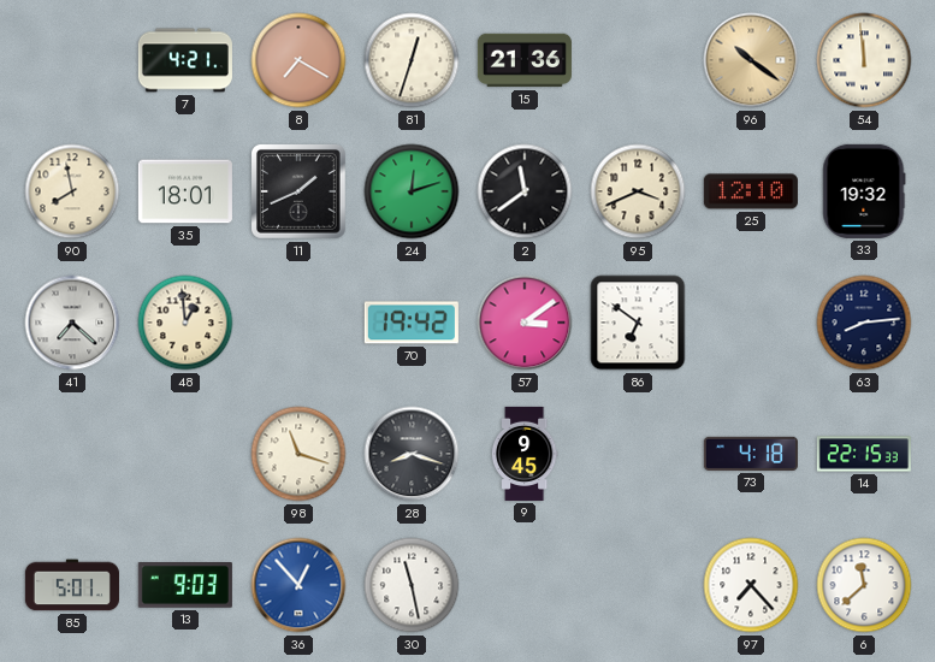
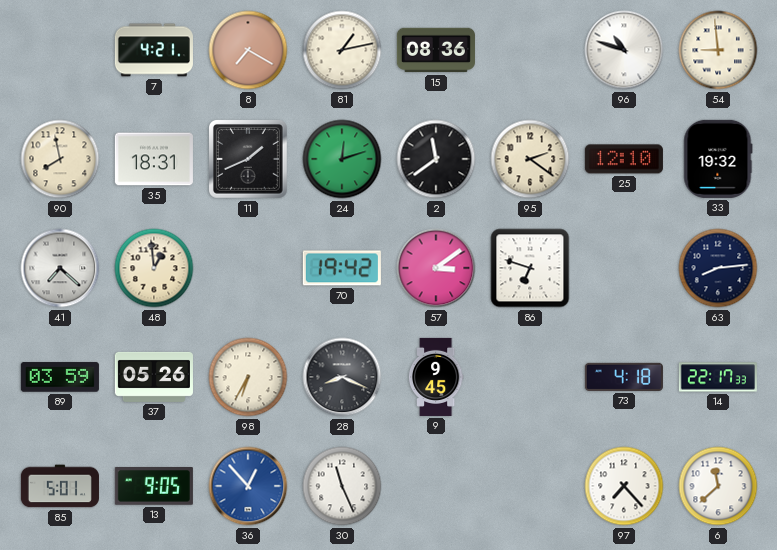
81: 12:33 -> 1:13
15: 21:36 -> 08:36
96: 10:21 -> 10:48
96 dial: champagne -> white
54: 11:59 -> 8:59
35: 18:01 -> 18:31
95: 3:41 -> 2:21
86: 6:51 -> 6:48
89: none -> 03:59
37: none -> 05:26
98: 11:18 -> 6:35
28: 8:18 -> 8:19
14: 22:15 -> 22:17
13: 9:03 -> 9:05
30: 11:28 -> 11:26
